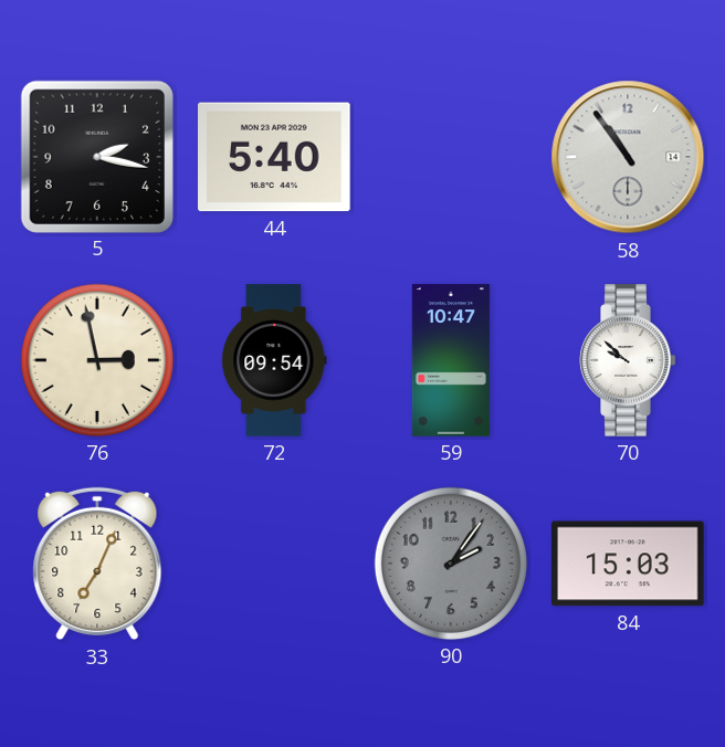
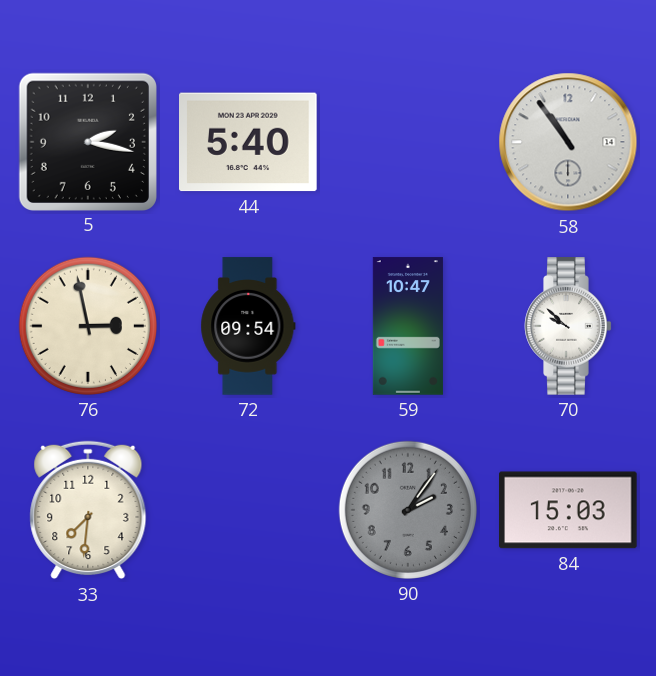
33: 7:04 -> 7:31
